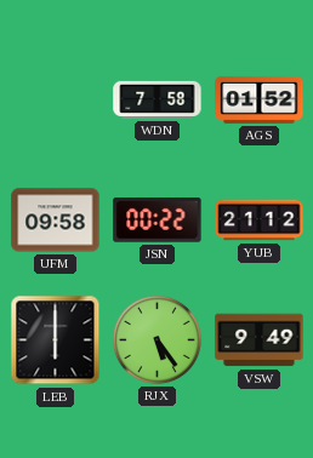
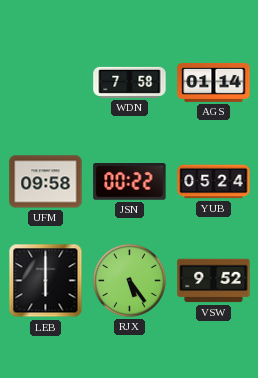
AGS: 01:52 -> 01:14
YUB: 21:12 -> 05:24
VSW: 9:49 -> 9:52
